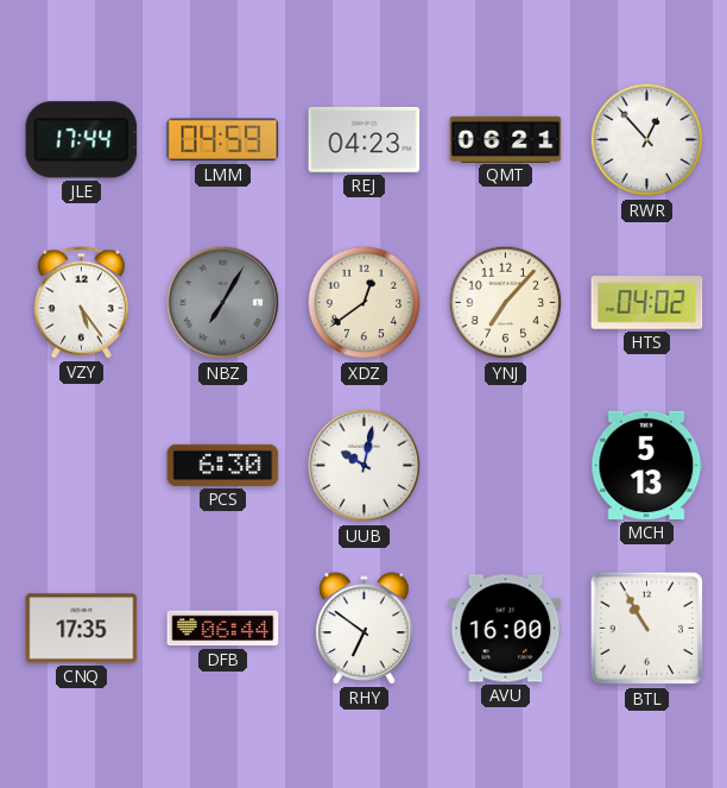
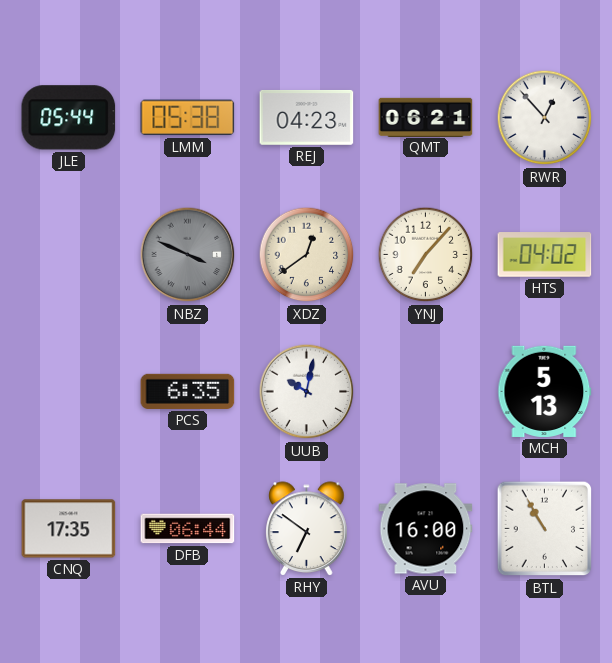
JLE: 17:44 -> 05:44
LMM: 04:59 -> 05:38
VZY: 5:24 -> none
NBZ: 7:05 -> 3:49
PCS: 6:30 -> 6:35
